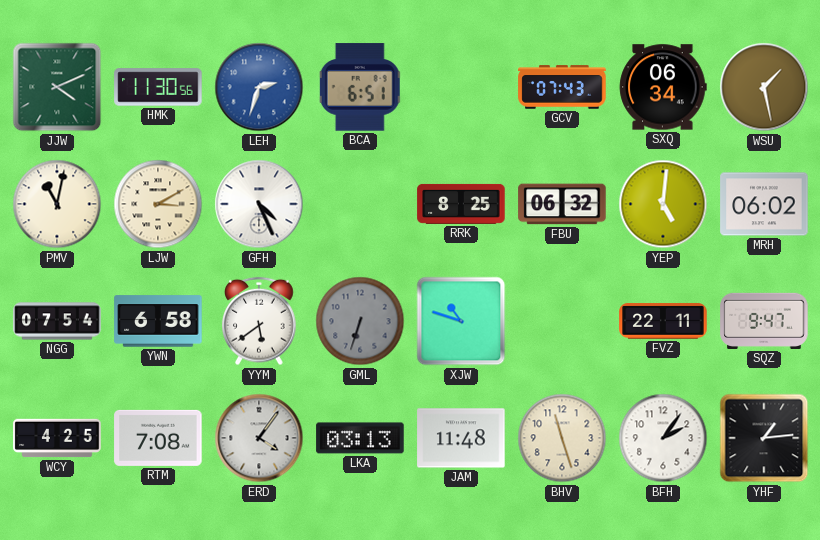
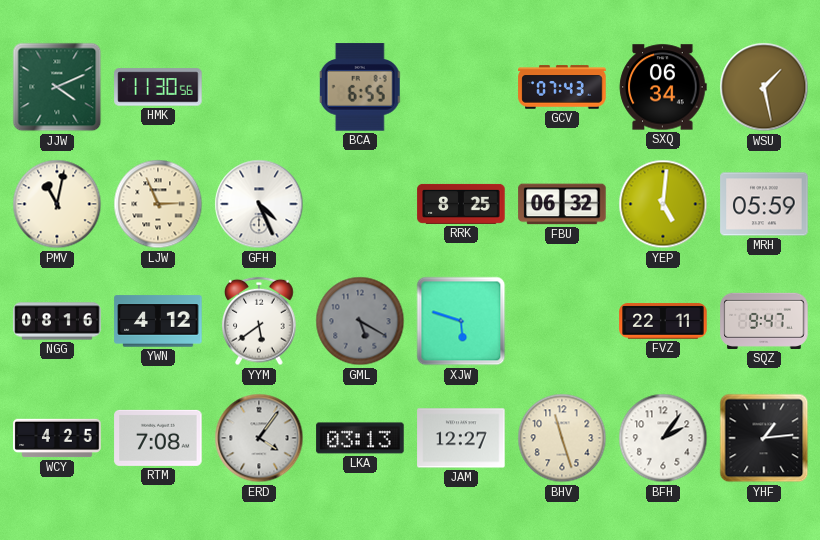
LEH: 2:33 -> none
BCA: 6:51 -> 6:55
LJW: 3:10 -> 2:56
MRH: 06:02 -> 05:59
NGG: 07:54 -> 08:16
YWN: 6:58 -> 4:12
GML: 6:33 -> 5:20
XJW: 10:48 -> 5:48
JAM: 11:48 -> 12:27
